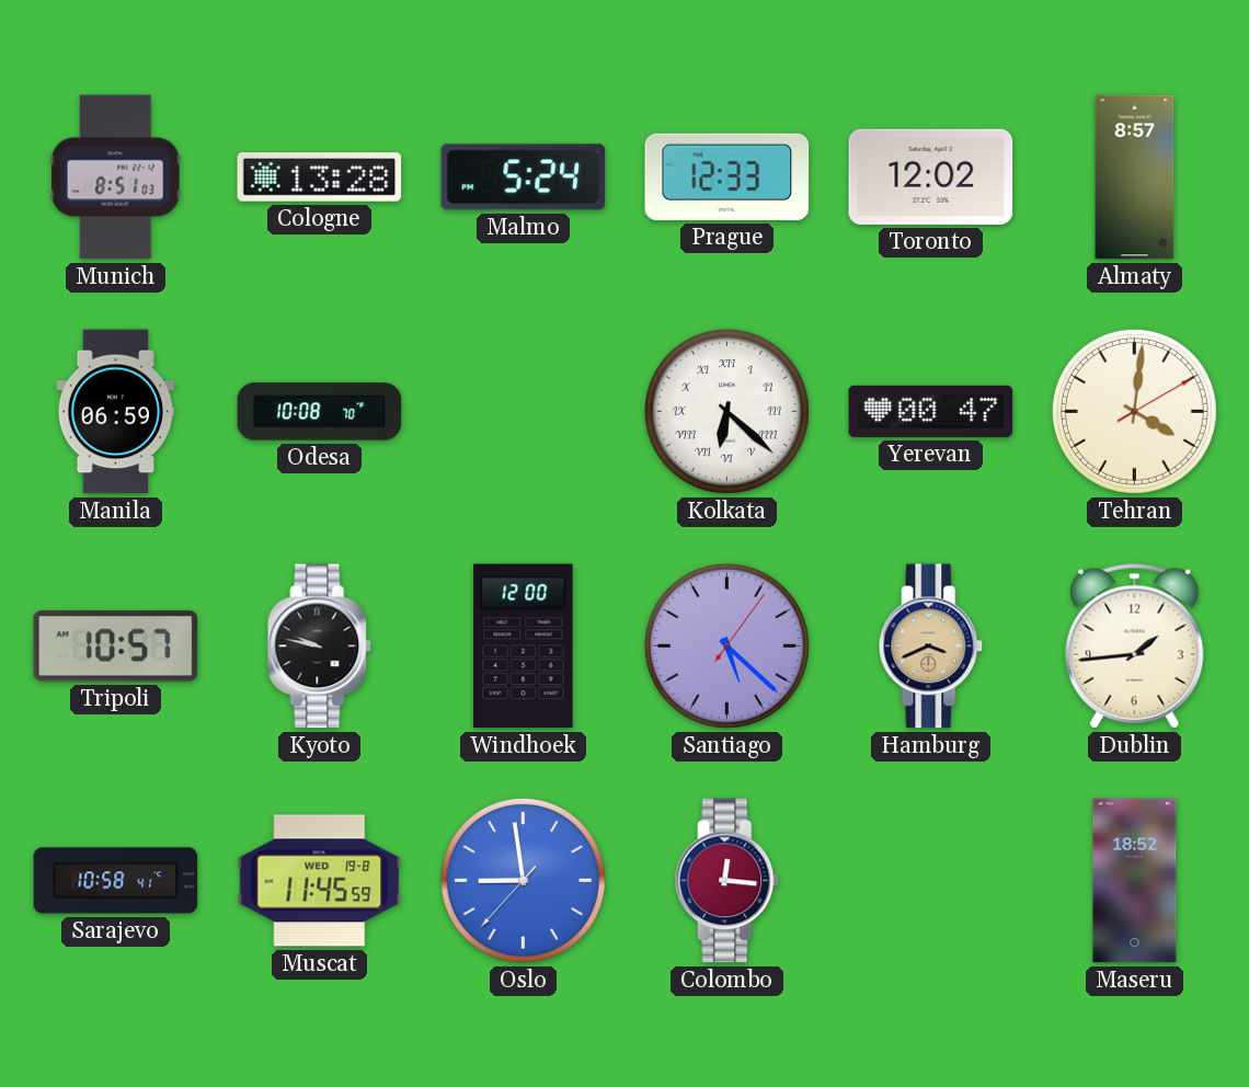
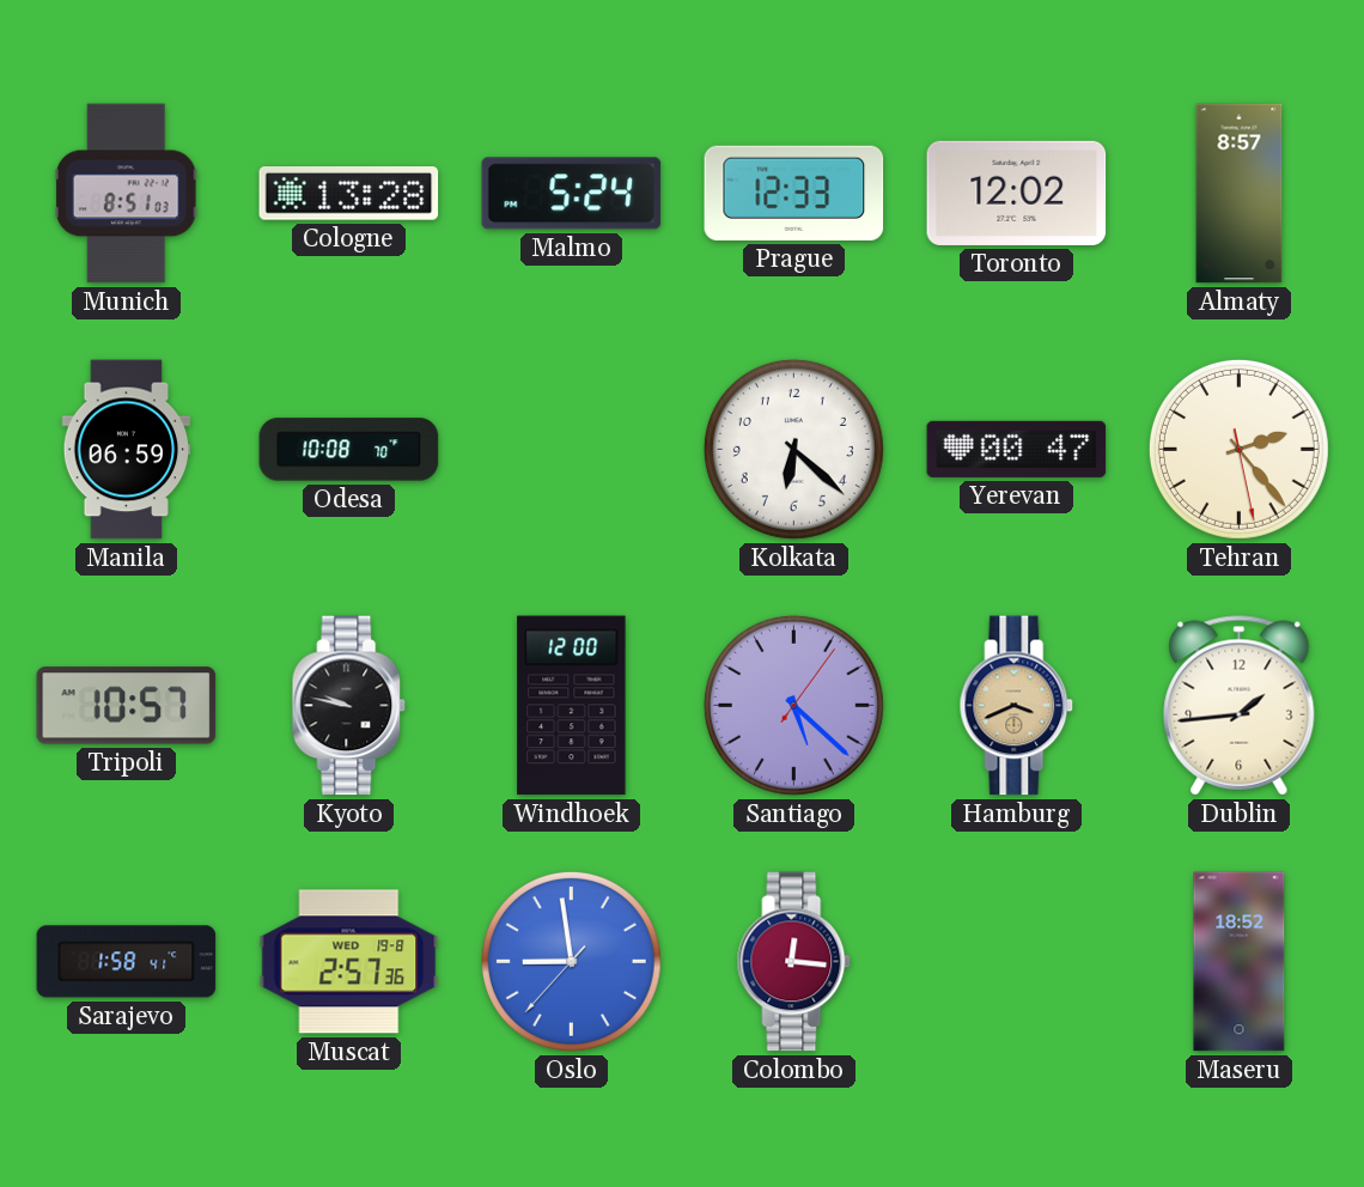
Kolkata numerals: Roman -> Arabic
Tehran: 4:01 -> 2:23
Sarajevo: 10:58 -> 1:58
Muscat: 11:45 -> 2:57
